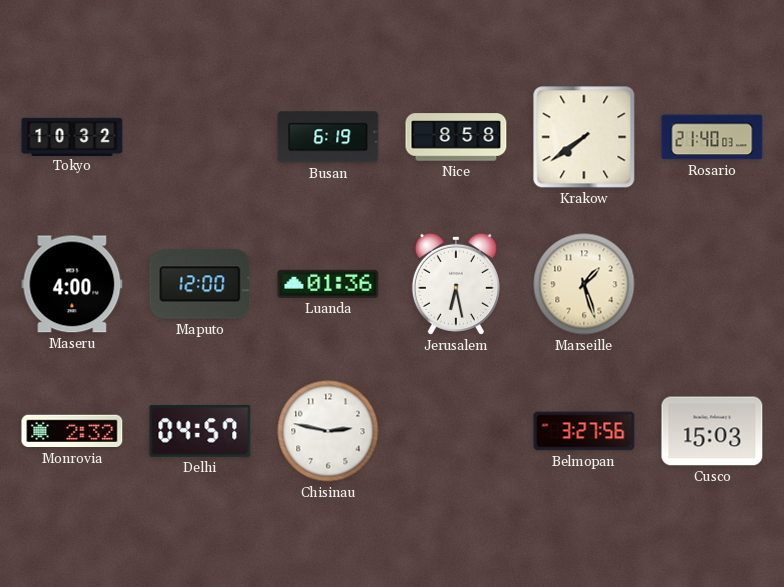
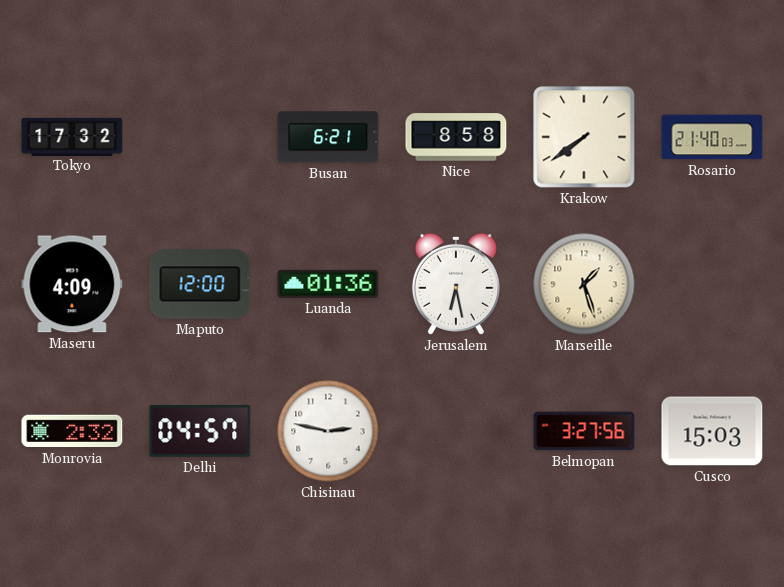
Tokyo: 10:32 -> 17:32
Busan: 6:19 -> 6:21
Maseru: 4:00 -> 4:09
